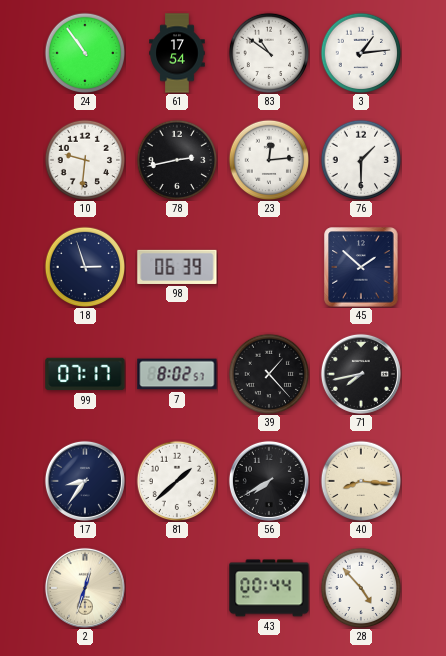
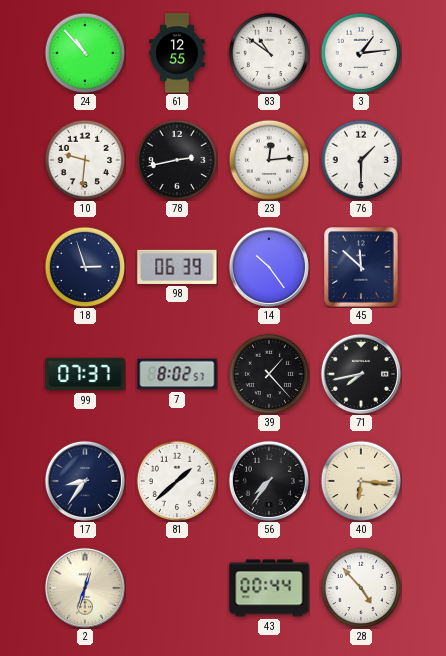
24: 10:54 -> 10:53
61: 17:54 -> 12:55
14: none -> 10:24
45: 1:52 -> 11:52
99: 07:17 -> 07:37
56: 7:40 -> 7:36
40: 8:16 -> 6:16
